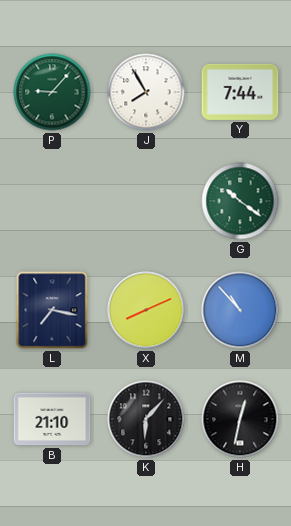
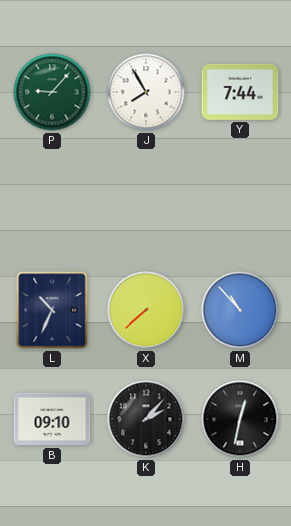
G: 10:21 -> none
L: 7:17 -> 10:34
X: 8:11 -> 7:38
B: 21:10 -> 09:10
K: 6:07 -> 2:07
